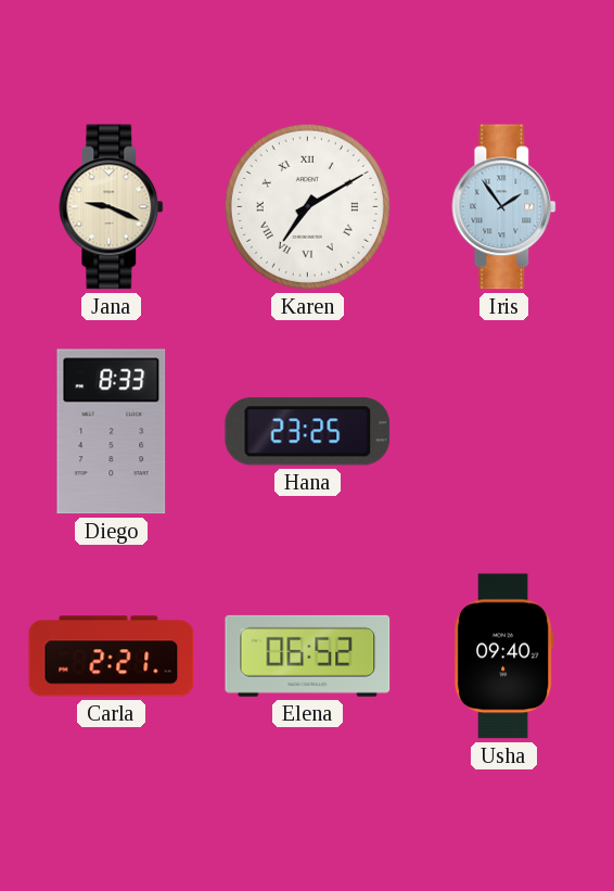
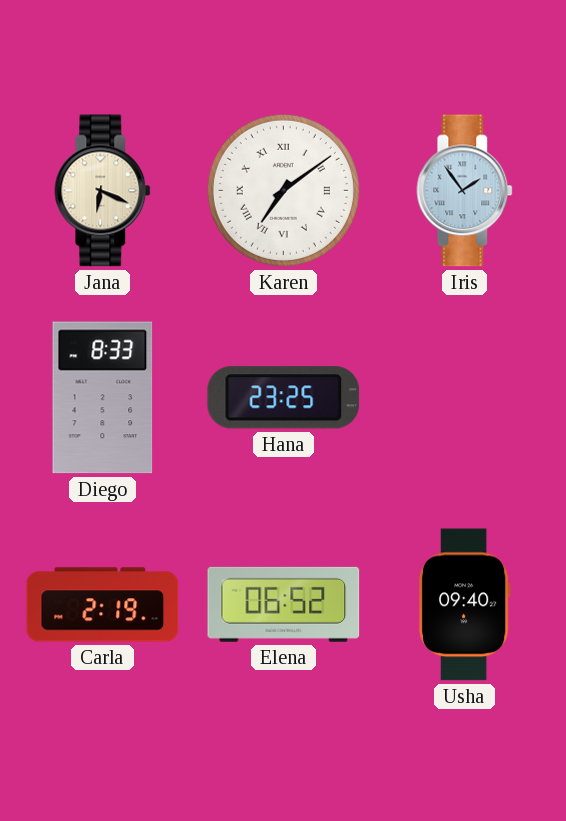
Jana: 9:19 -> 6:19
Karen: 7:10 -> 7:09
Carla: 2:21 -> 2:19
